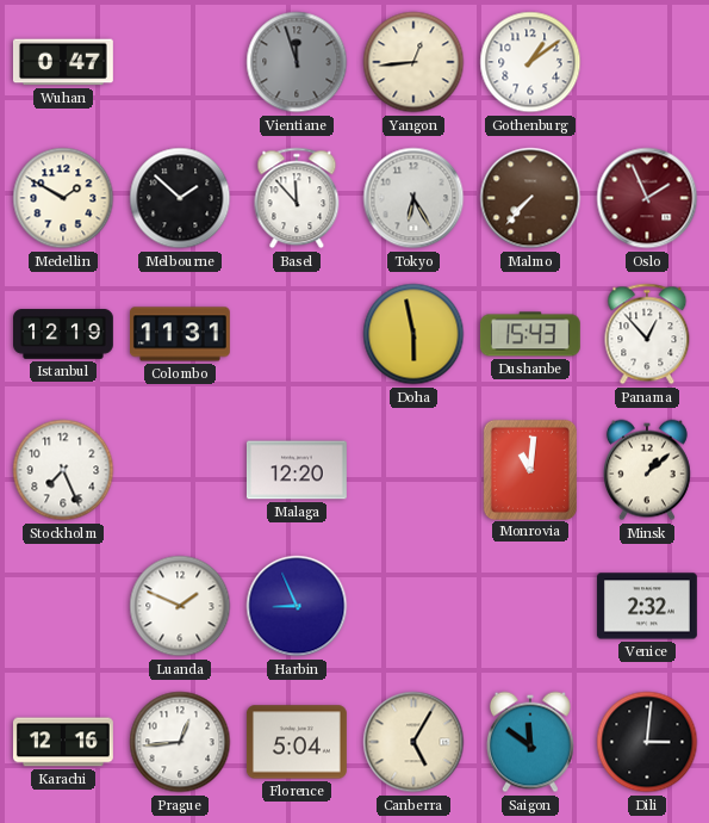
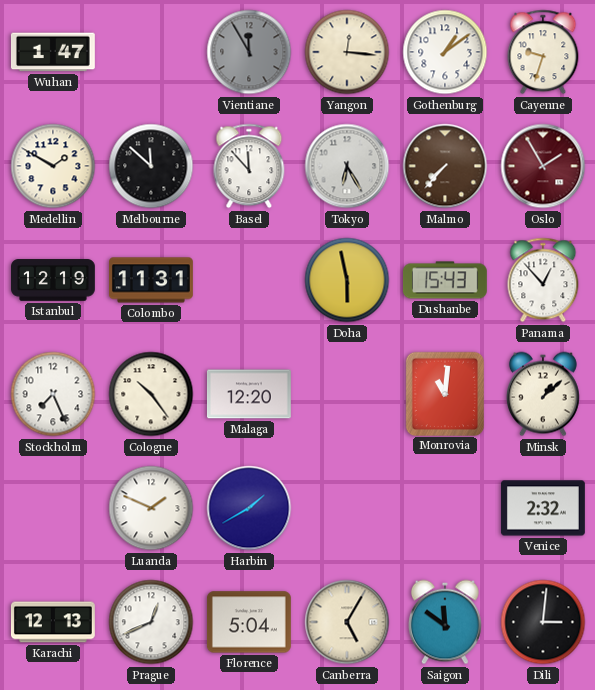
Wuhan: 0:47 -> 1:47
Vientiane: 11:57 -> 11:55
Yangon: 12:44 -> 12:16
Cayenne: none -> 9:33
Melbourne: 1:52 -> 11:52
Oslo: 1:56 -> 1:55
Cologne: none -> 10:24
Harbin: 8:56 -> 1:40
Karachi: 12:16 -> 12:13
Prague: 12:44 -> 12:41
